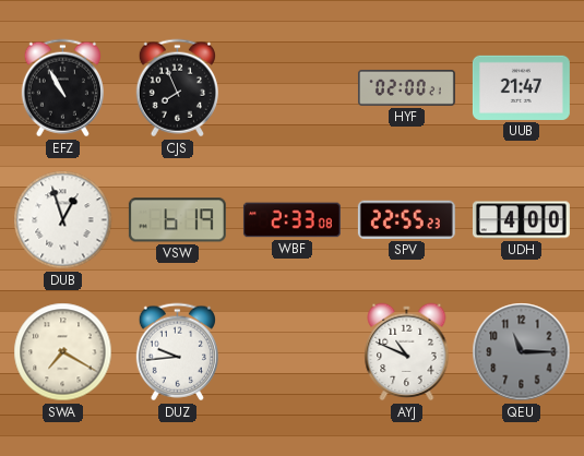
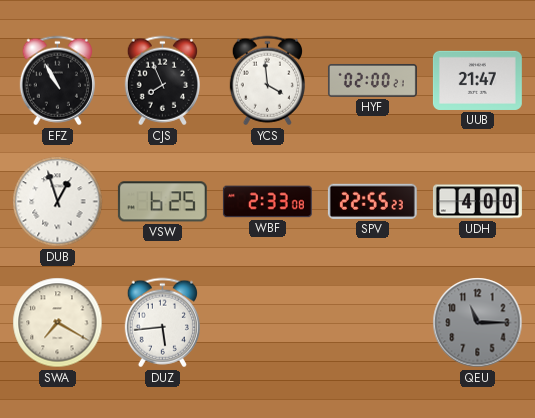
YCS: none -> 3:59
VSW: 6:19 -> 6:25
DUZ: 9:44 -> 5:44
AYJ: 10:49 -> none
